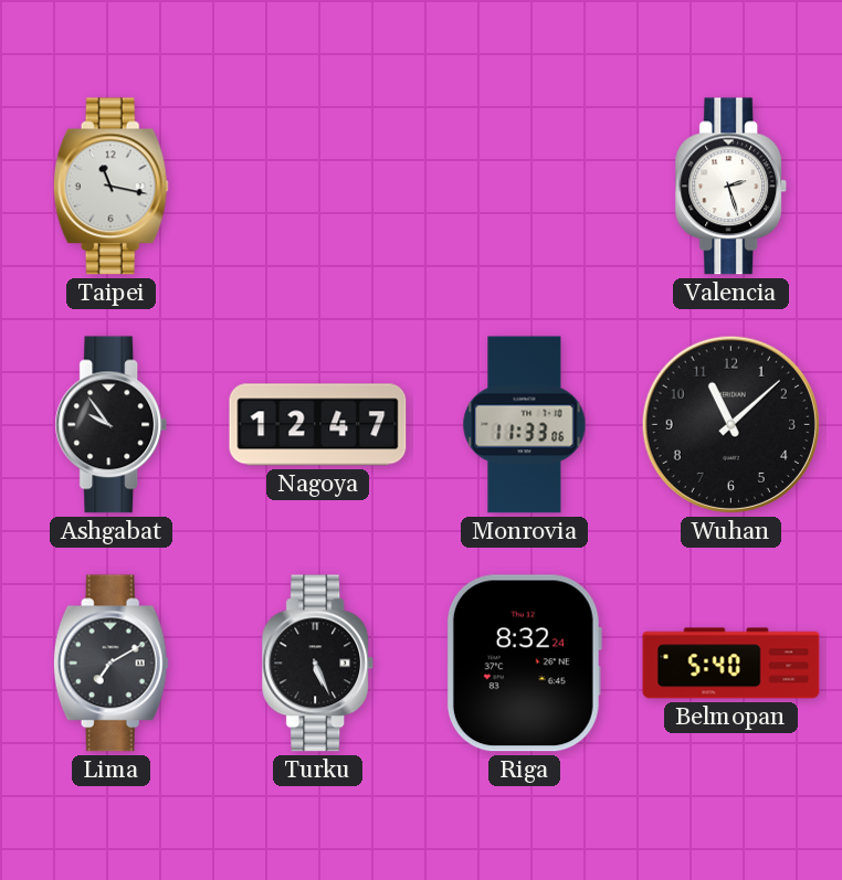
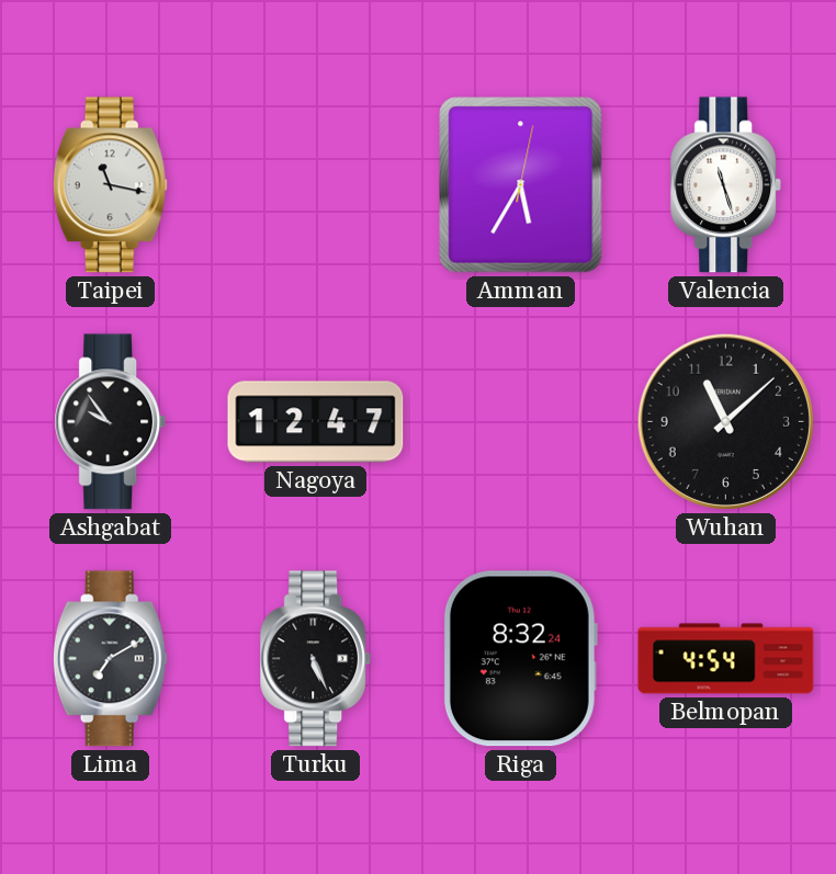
Amman: none -> 5:35
Valencia: 2:27 -> 11:27
Monrovia: 11:33 -> none
Belmopan: 5:40 -> 4:54
